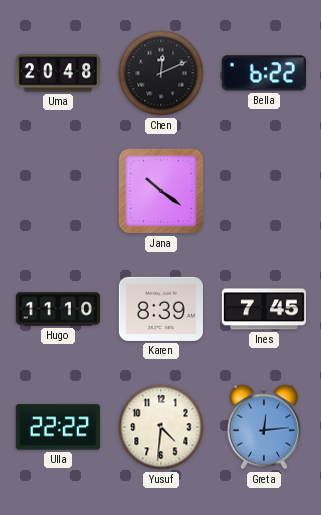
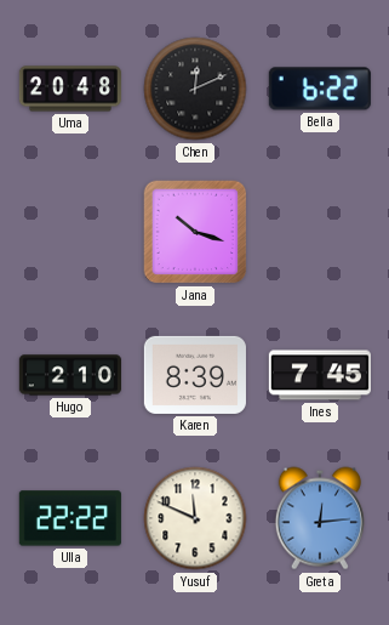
Jana: 10:21 -> 10:18
Hugo: 11:10 -> 2:10
Yusuf: 4:31 -> 11:49
